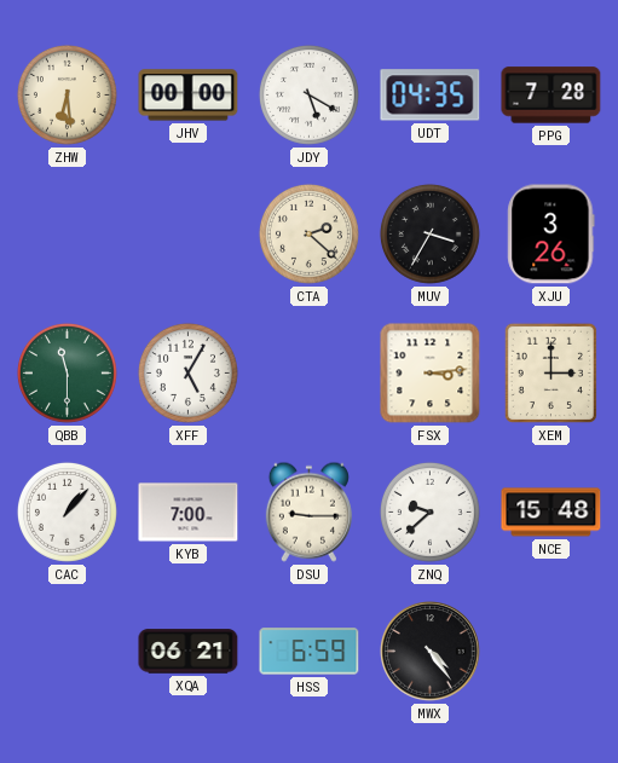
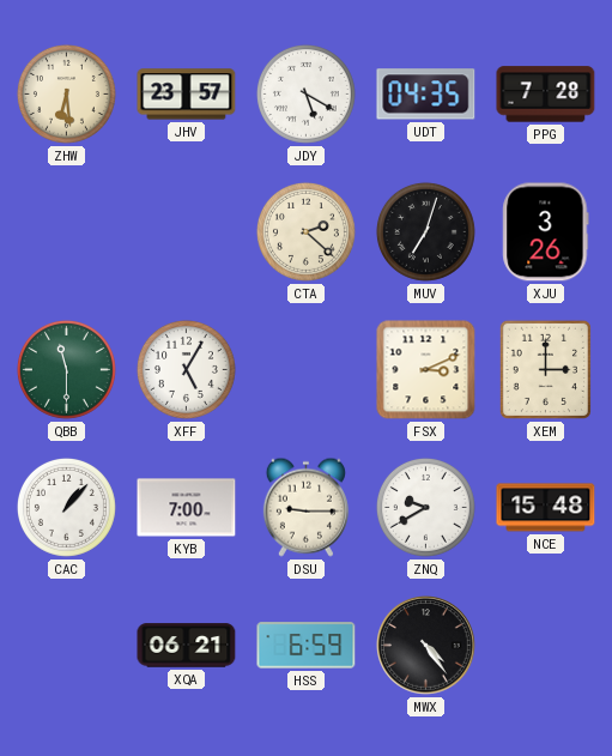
JHV: 00:00 -> 23:57
MUV: 3:35 -> 7:03
FSX: 3:14 -> 3:11
ZNQ: 9:38 -> 9:40
